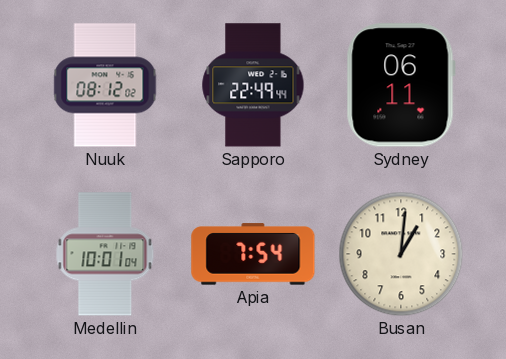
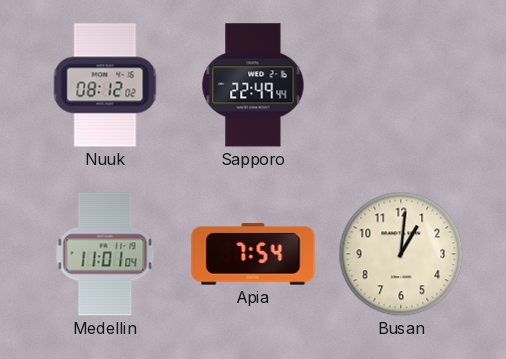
Sydney: 06:11 -> none
Medellin: 10:01 -> 11:01
